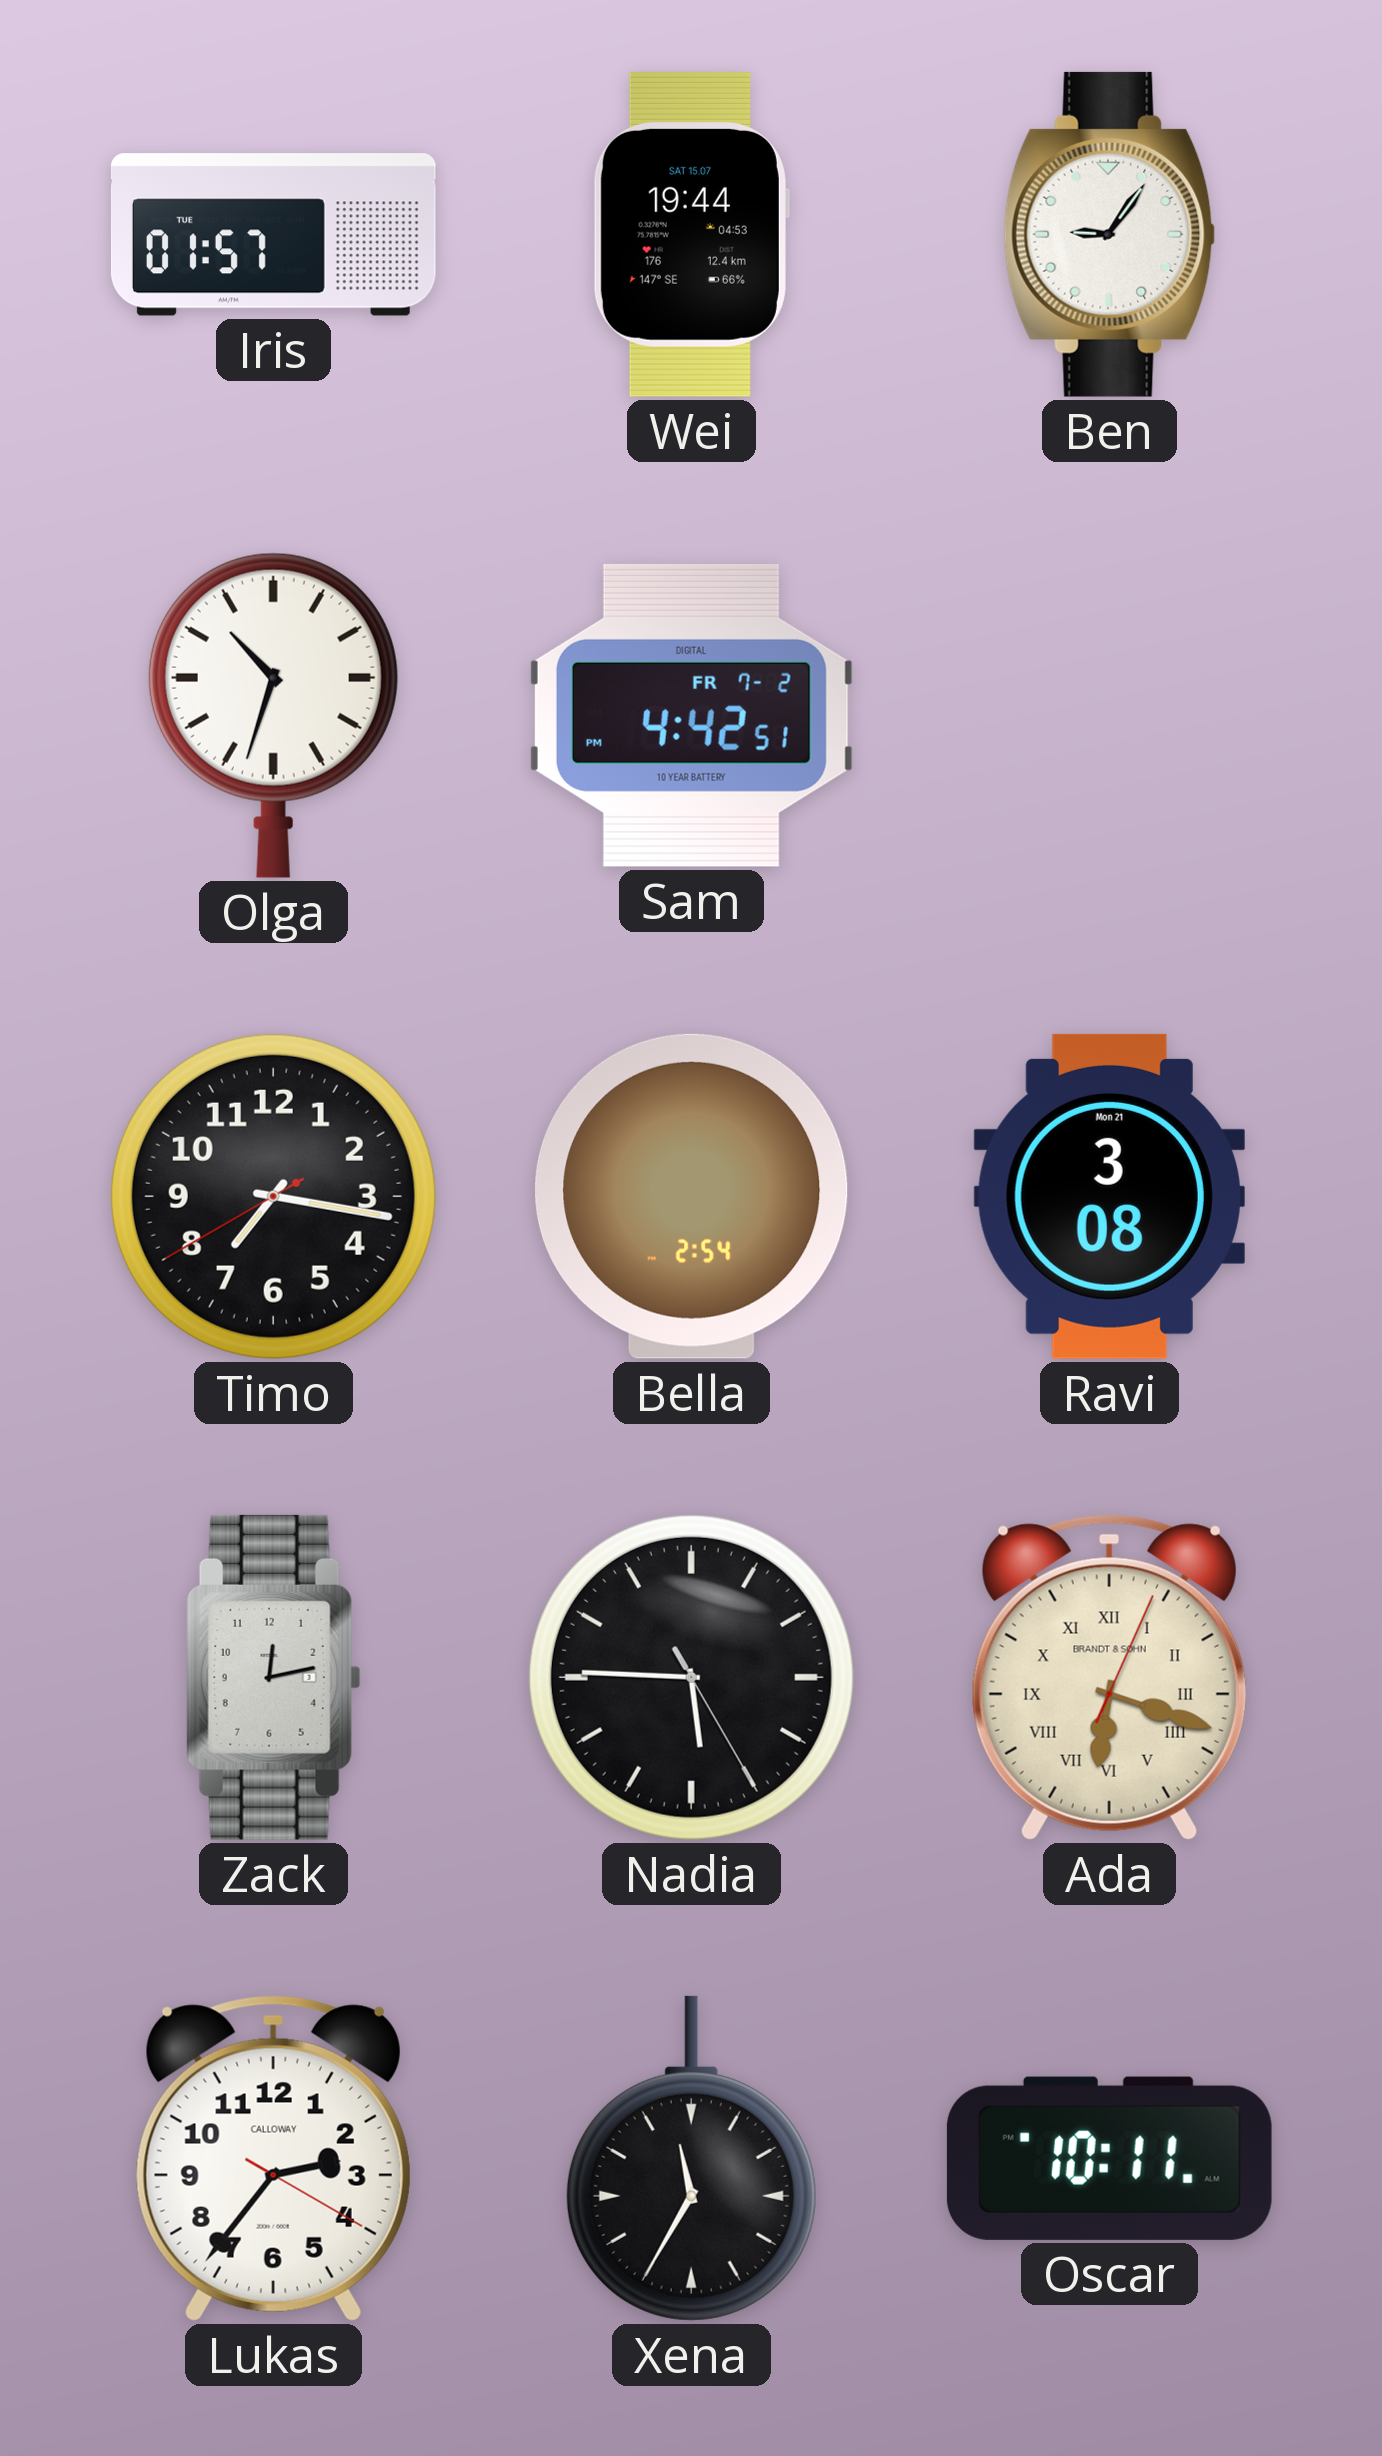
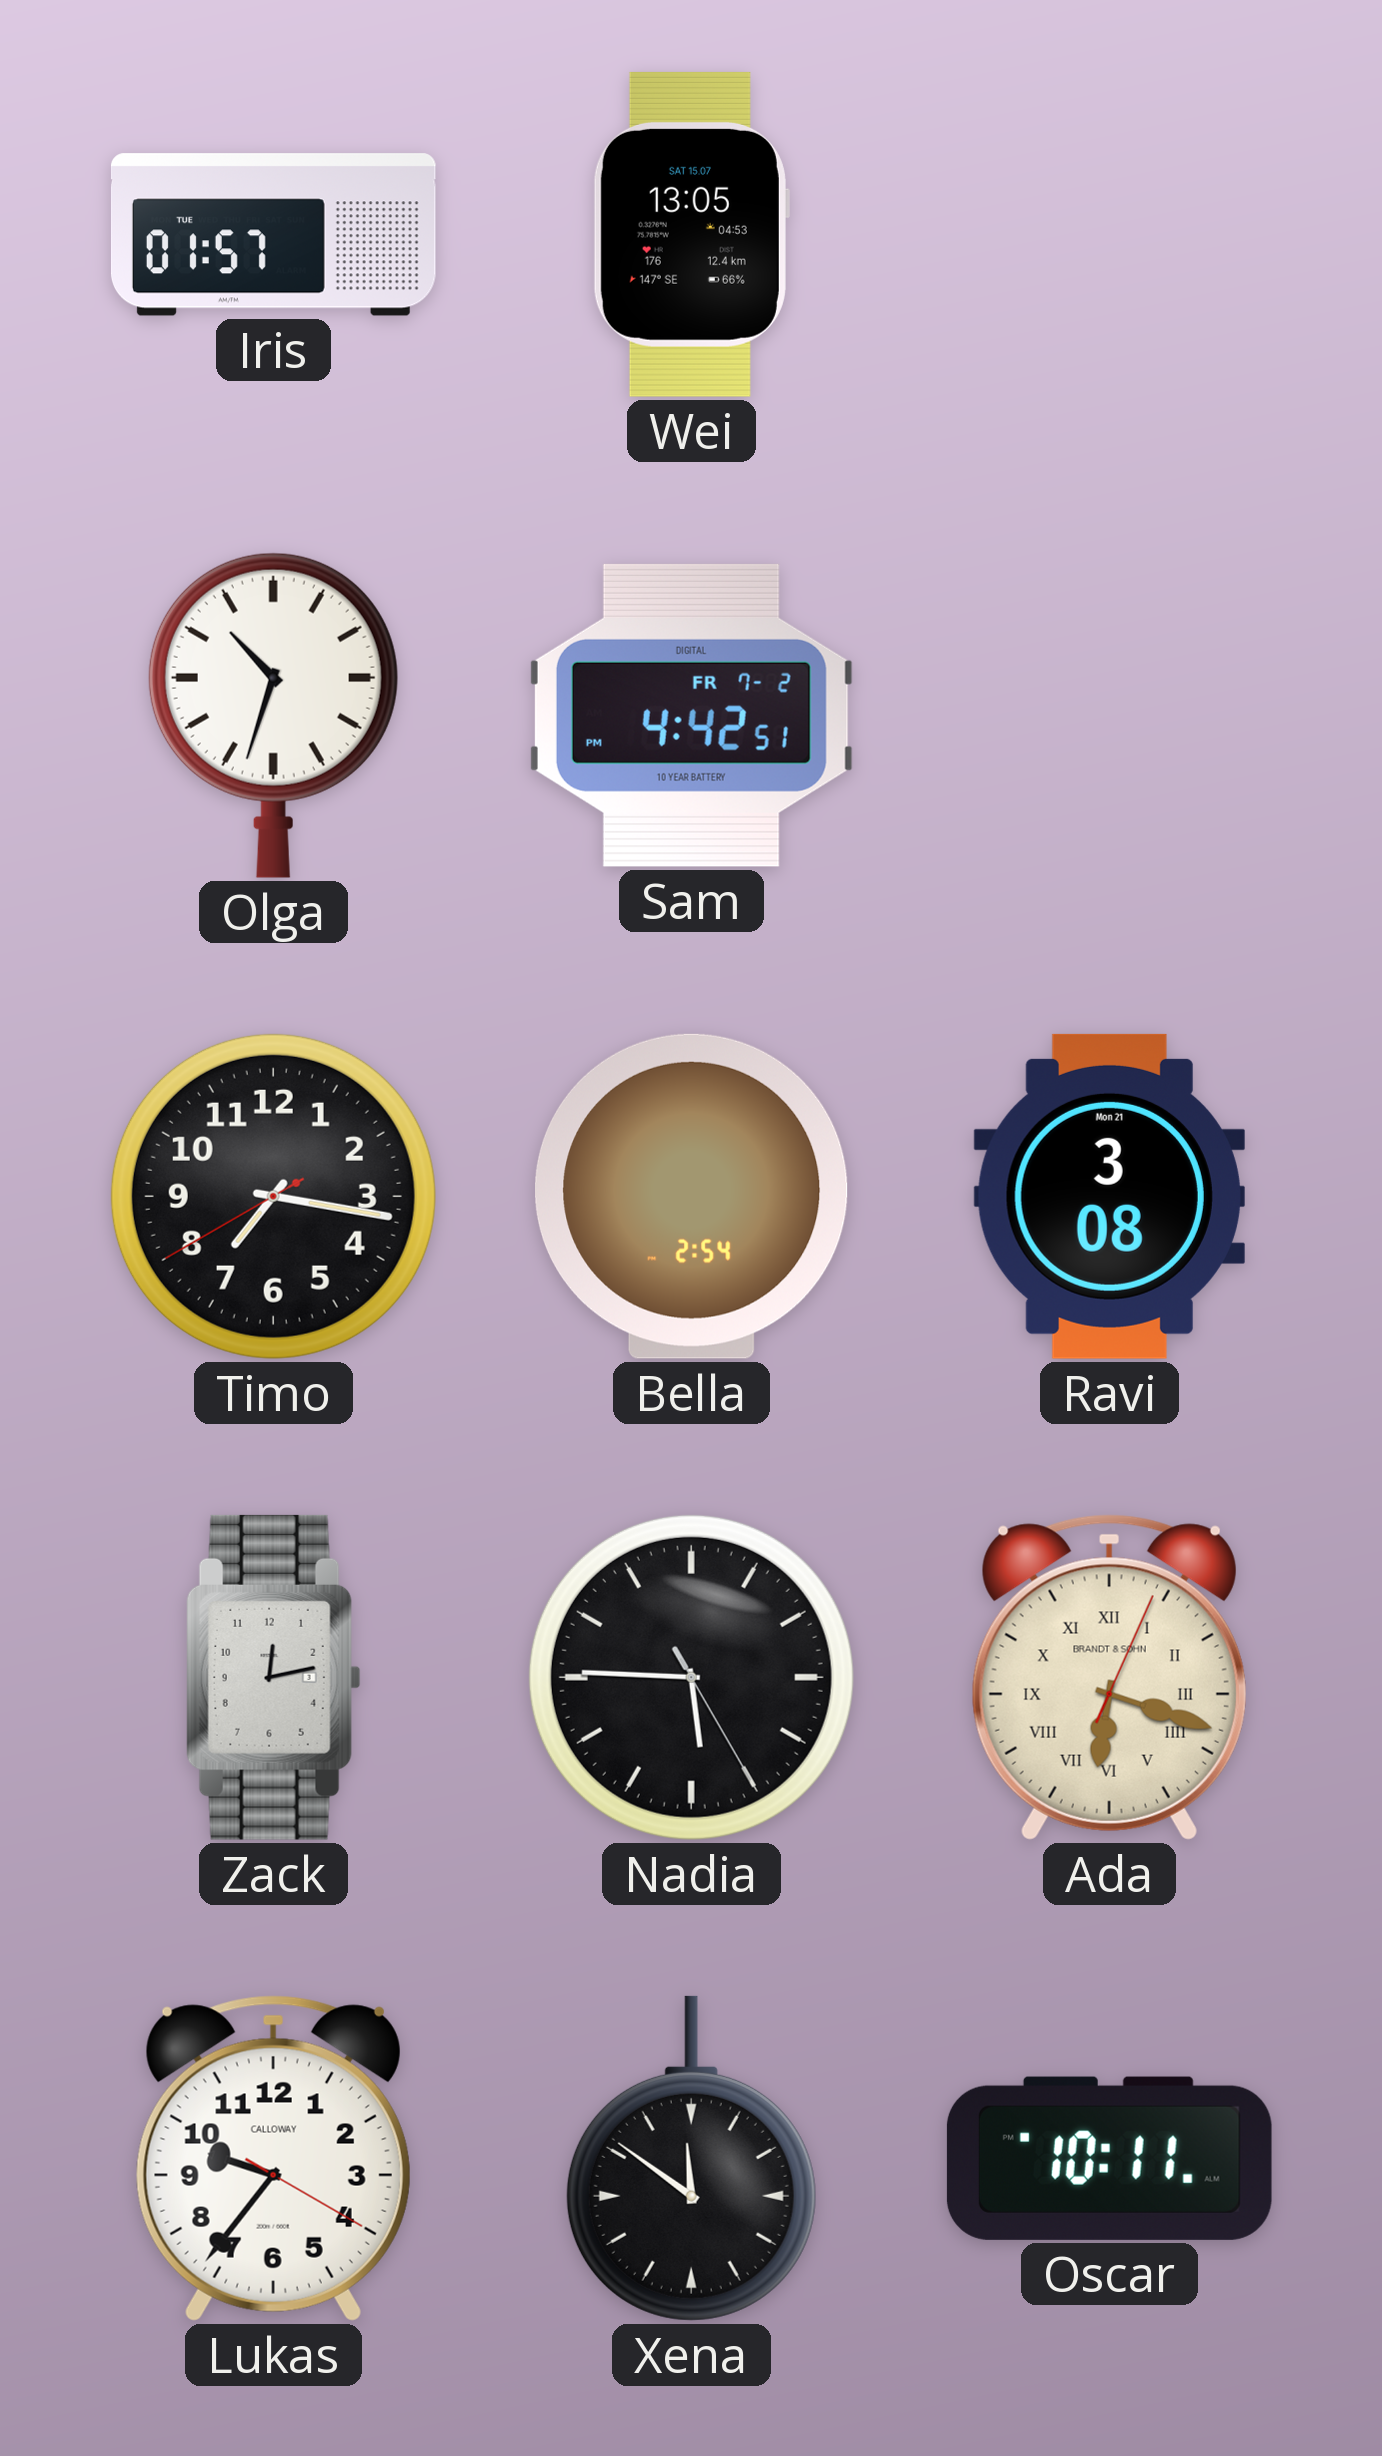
Wei: 19:44 -> 13:05
Ben: 9:06 -> none
Lukas: 2:36 -> 9:36
Xena: 11:35 -> 11:51
